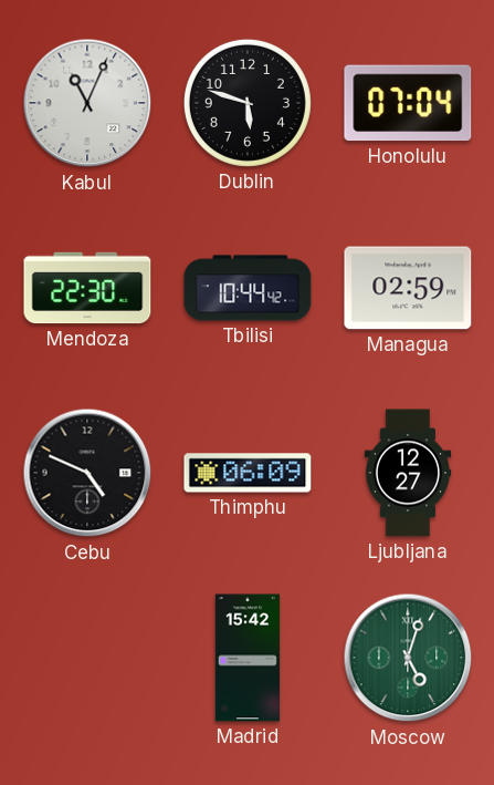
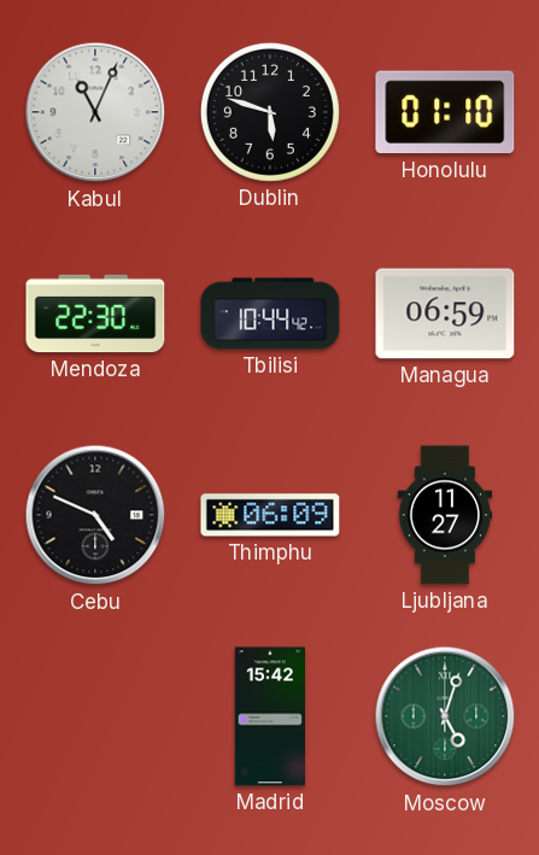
Honolulu: 07:04 -> 01:10
Managua: 02:59 -> 06:59
Ljubljana: 12:27 -> 11:27
